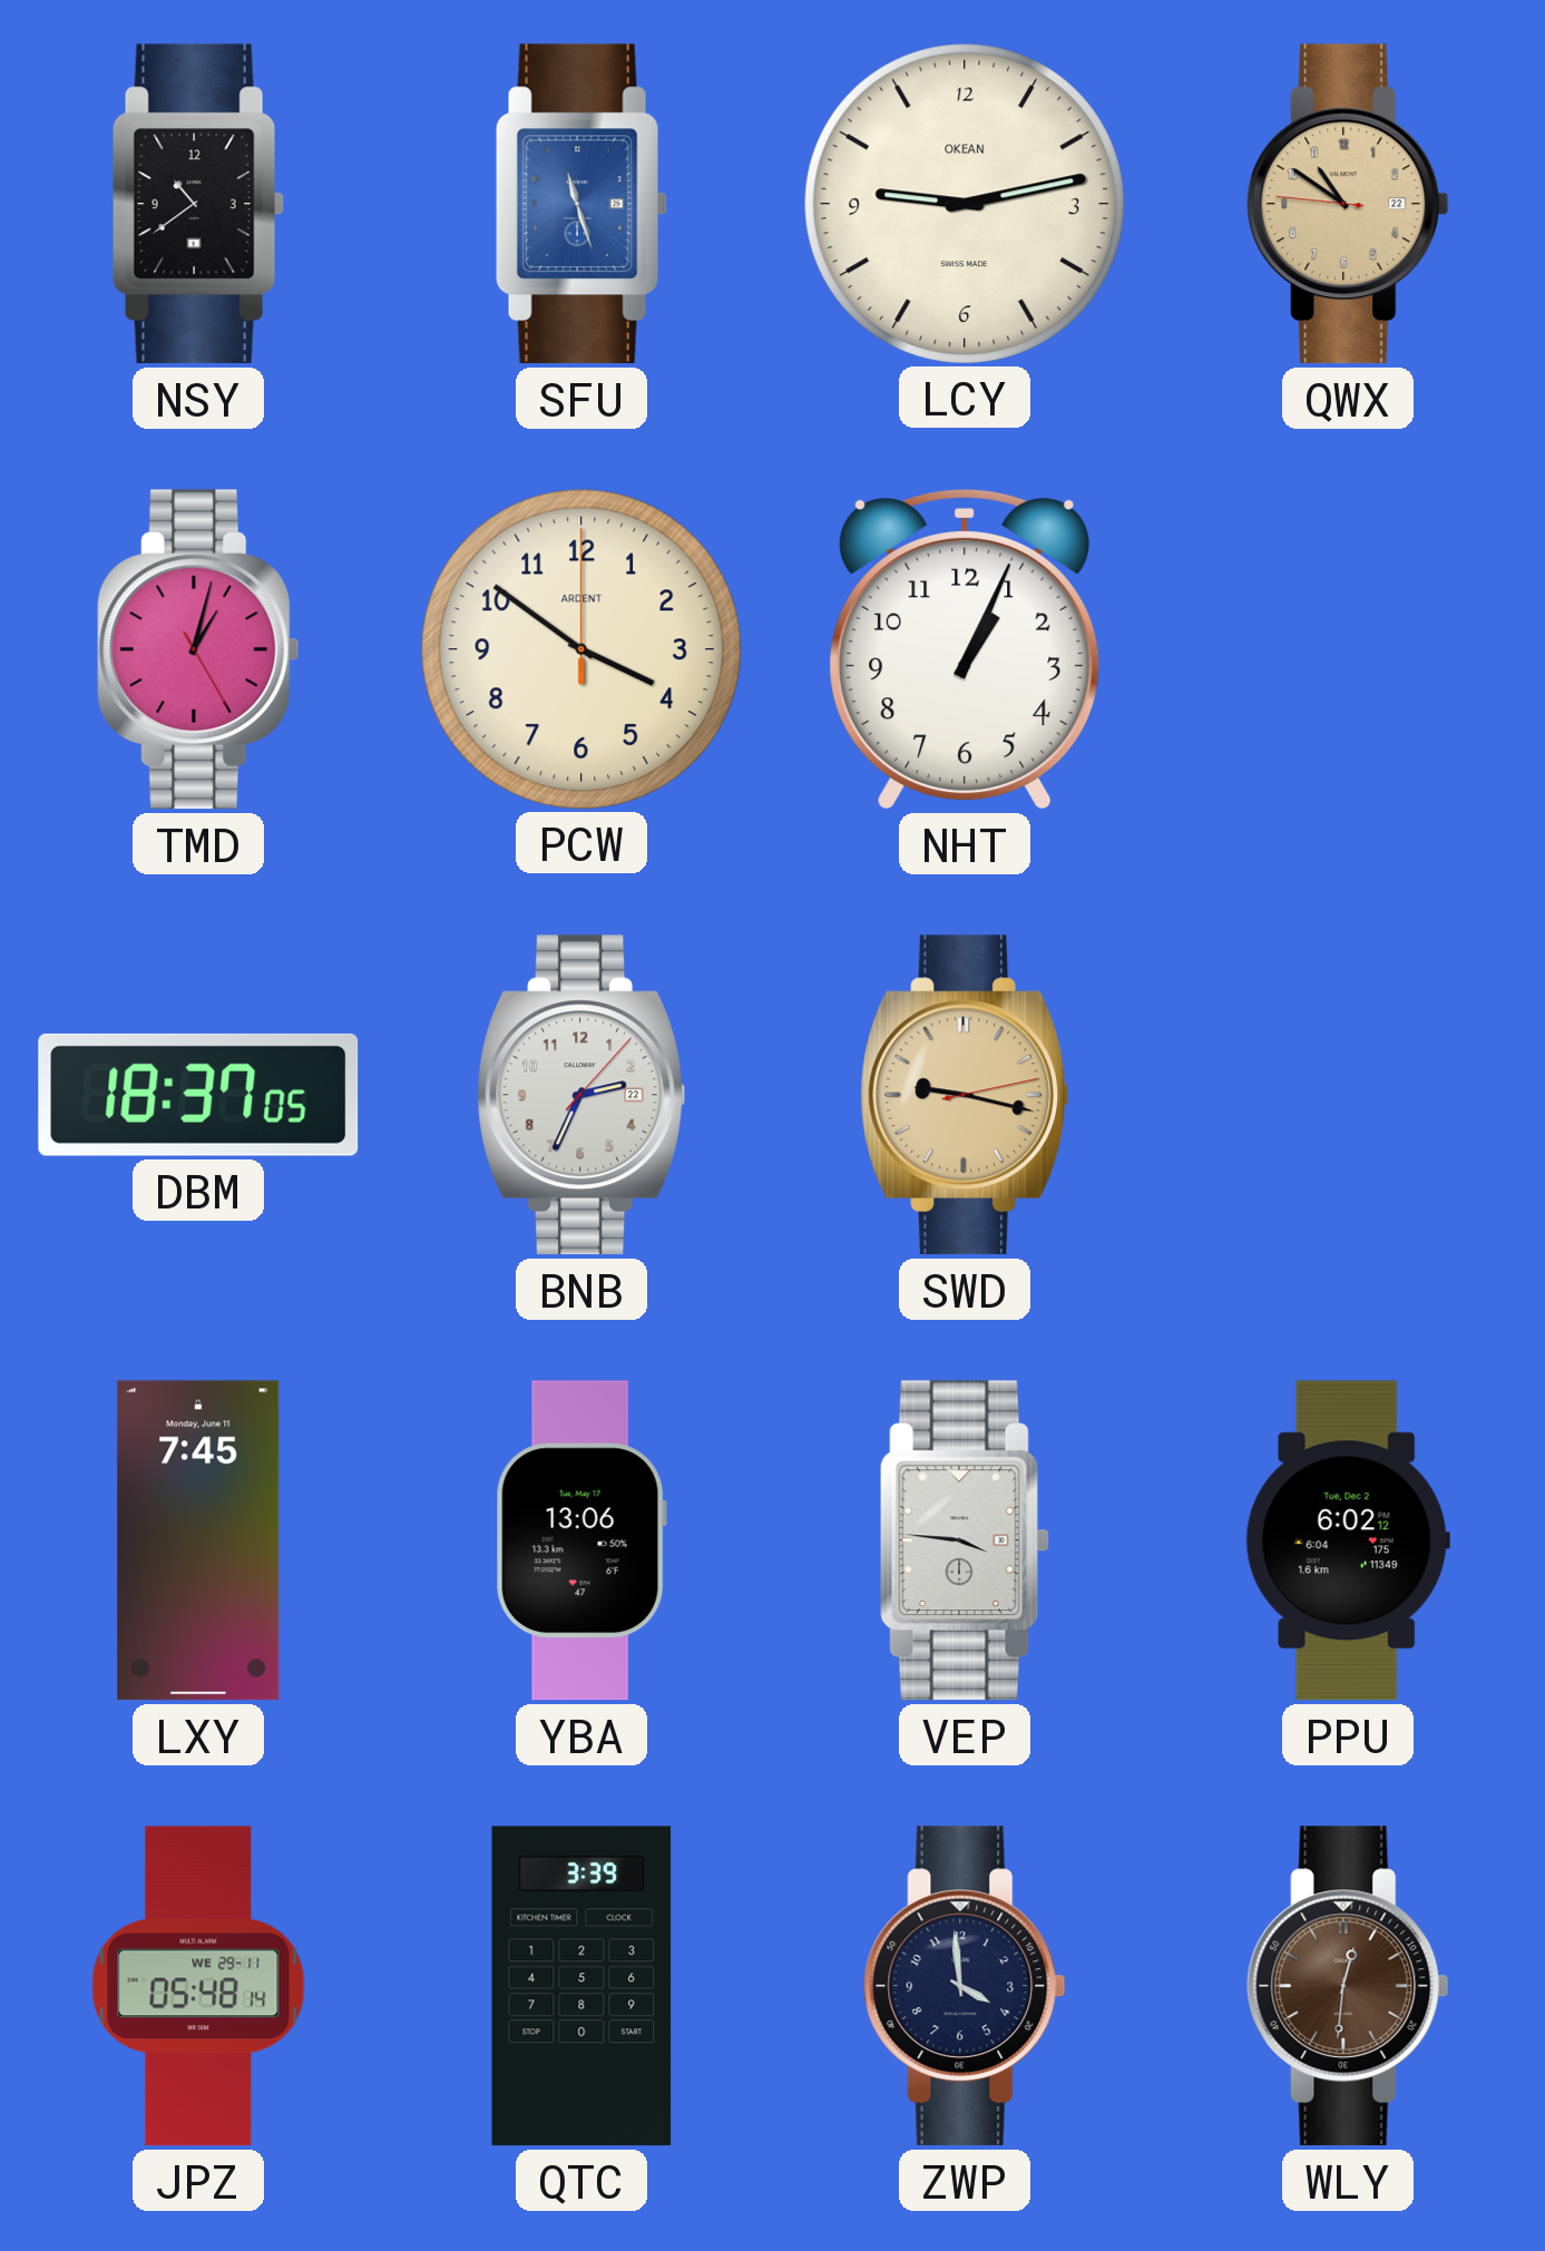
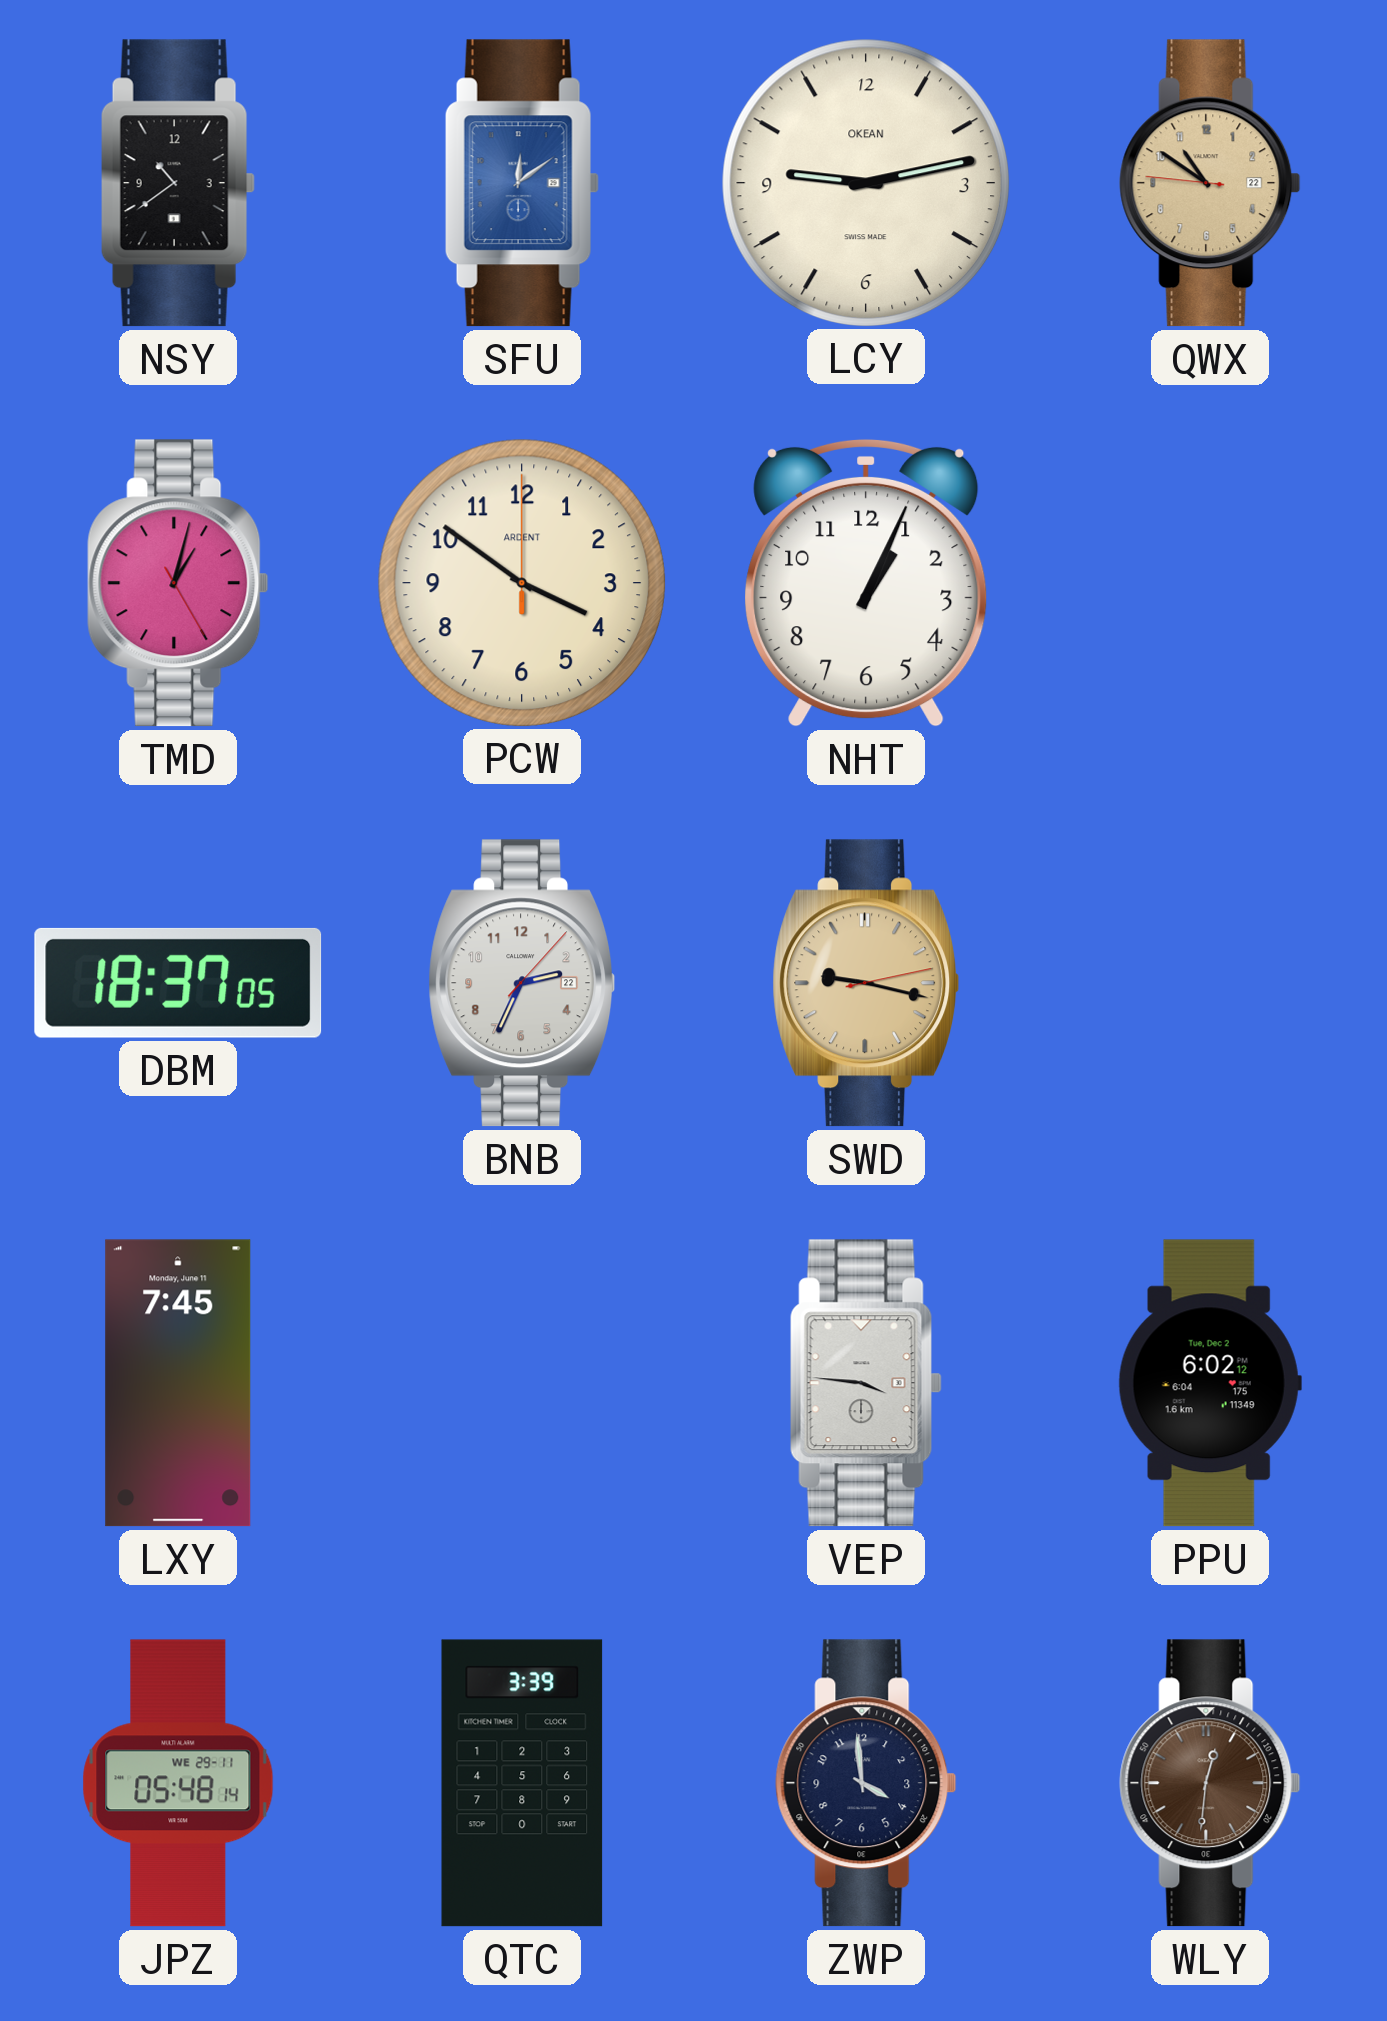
SFU: 11:27 -> 12:09
YBA: 13:06 -> none
